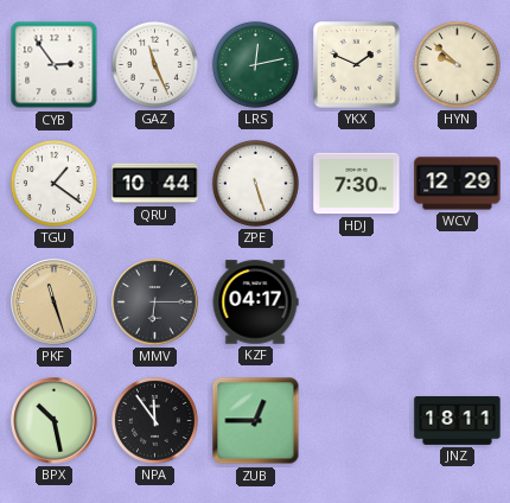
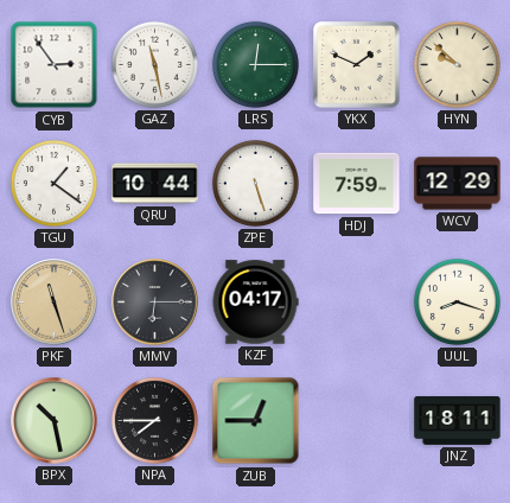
GAZ: 11:26 -> 11:28
LRS: 12:13 -> 12:15
HDJ: 7:30 -> 7:59
UUL: none -> 8:18
NPA: 11:54 -> 7:45
